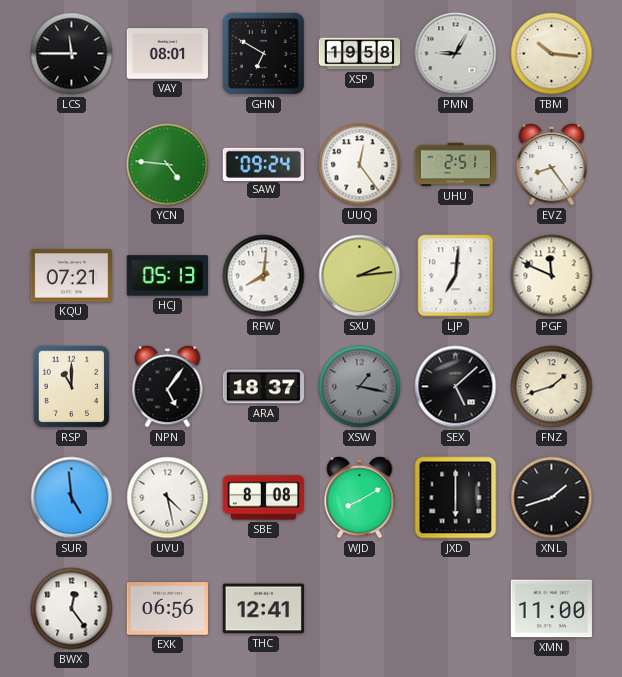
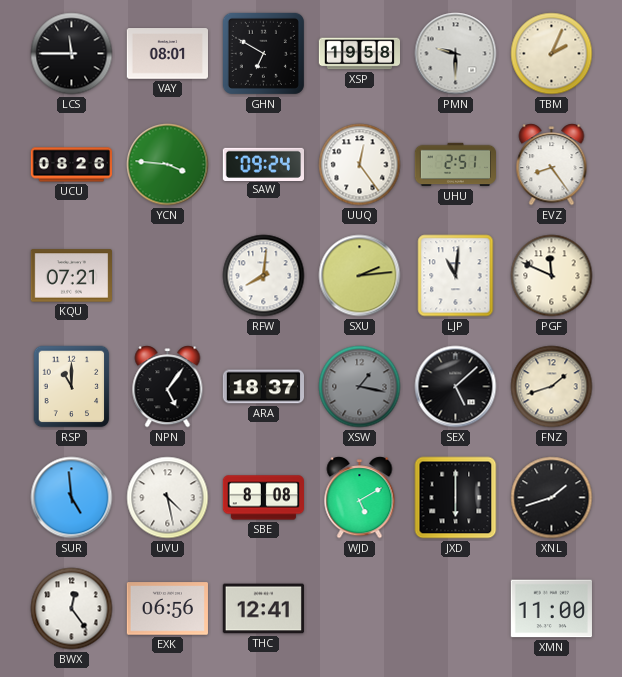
PMN: 9:05 -> 9:30
TBM: 10:16 -> 2:04
UCU: none -> 08:26
YCN: 4:46 -> 3:46
HCJ: 05:13 -> none
LJP: 7:01 -> 11:01
WJD: 8:10 -> 5:10
